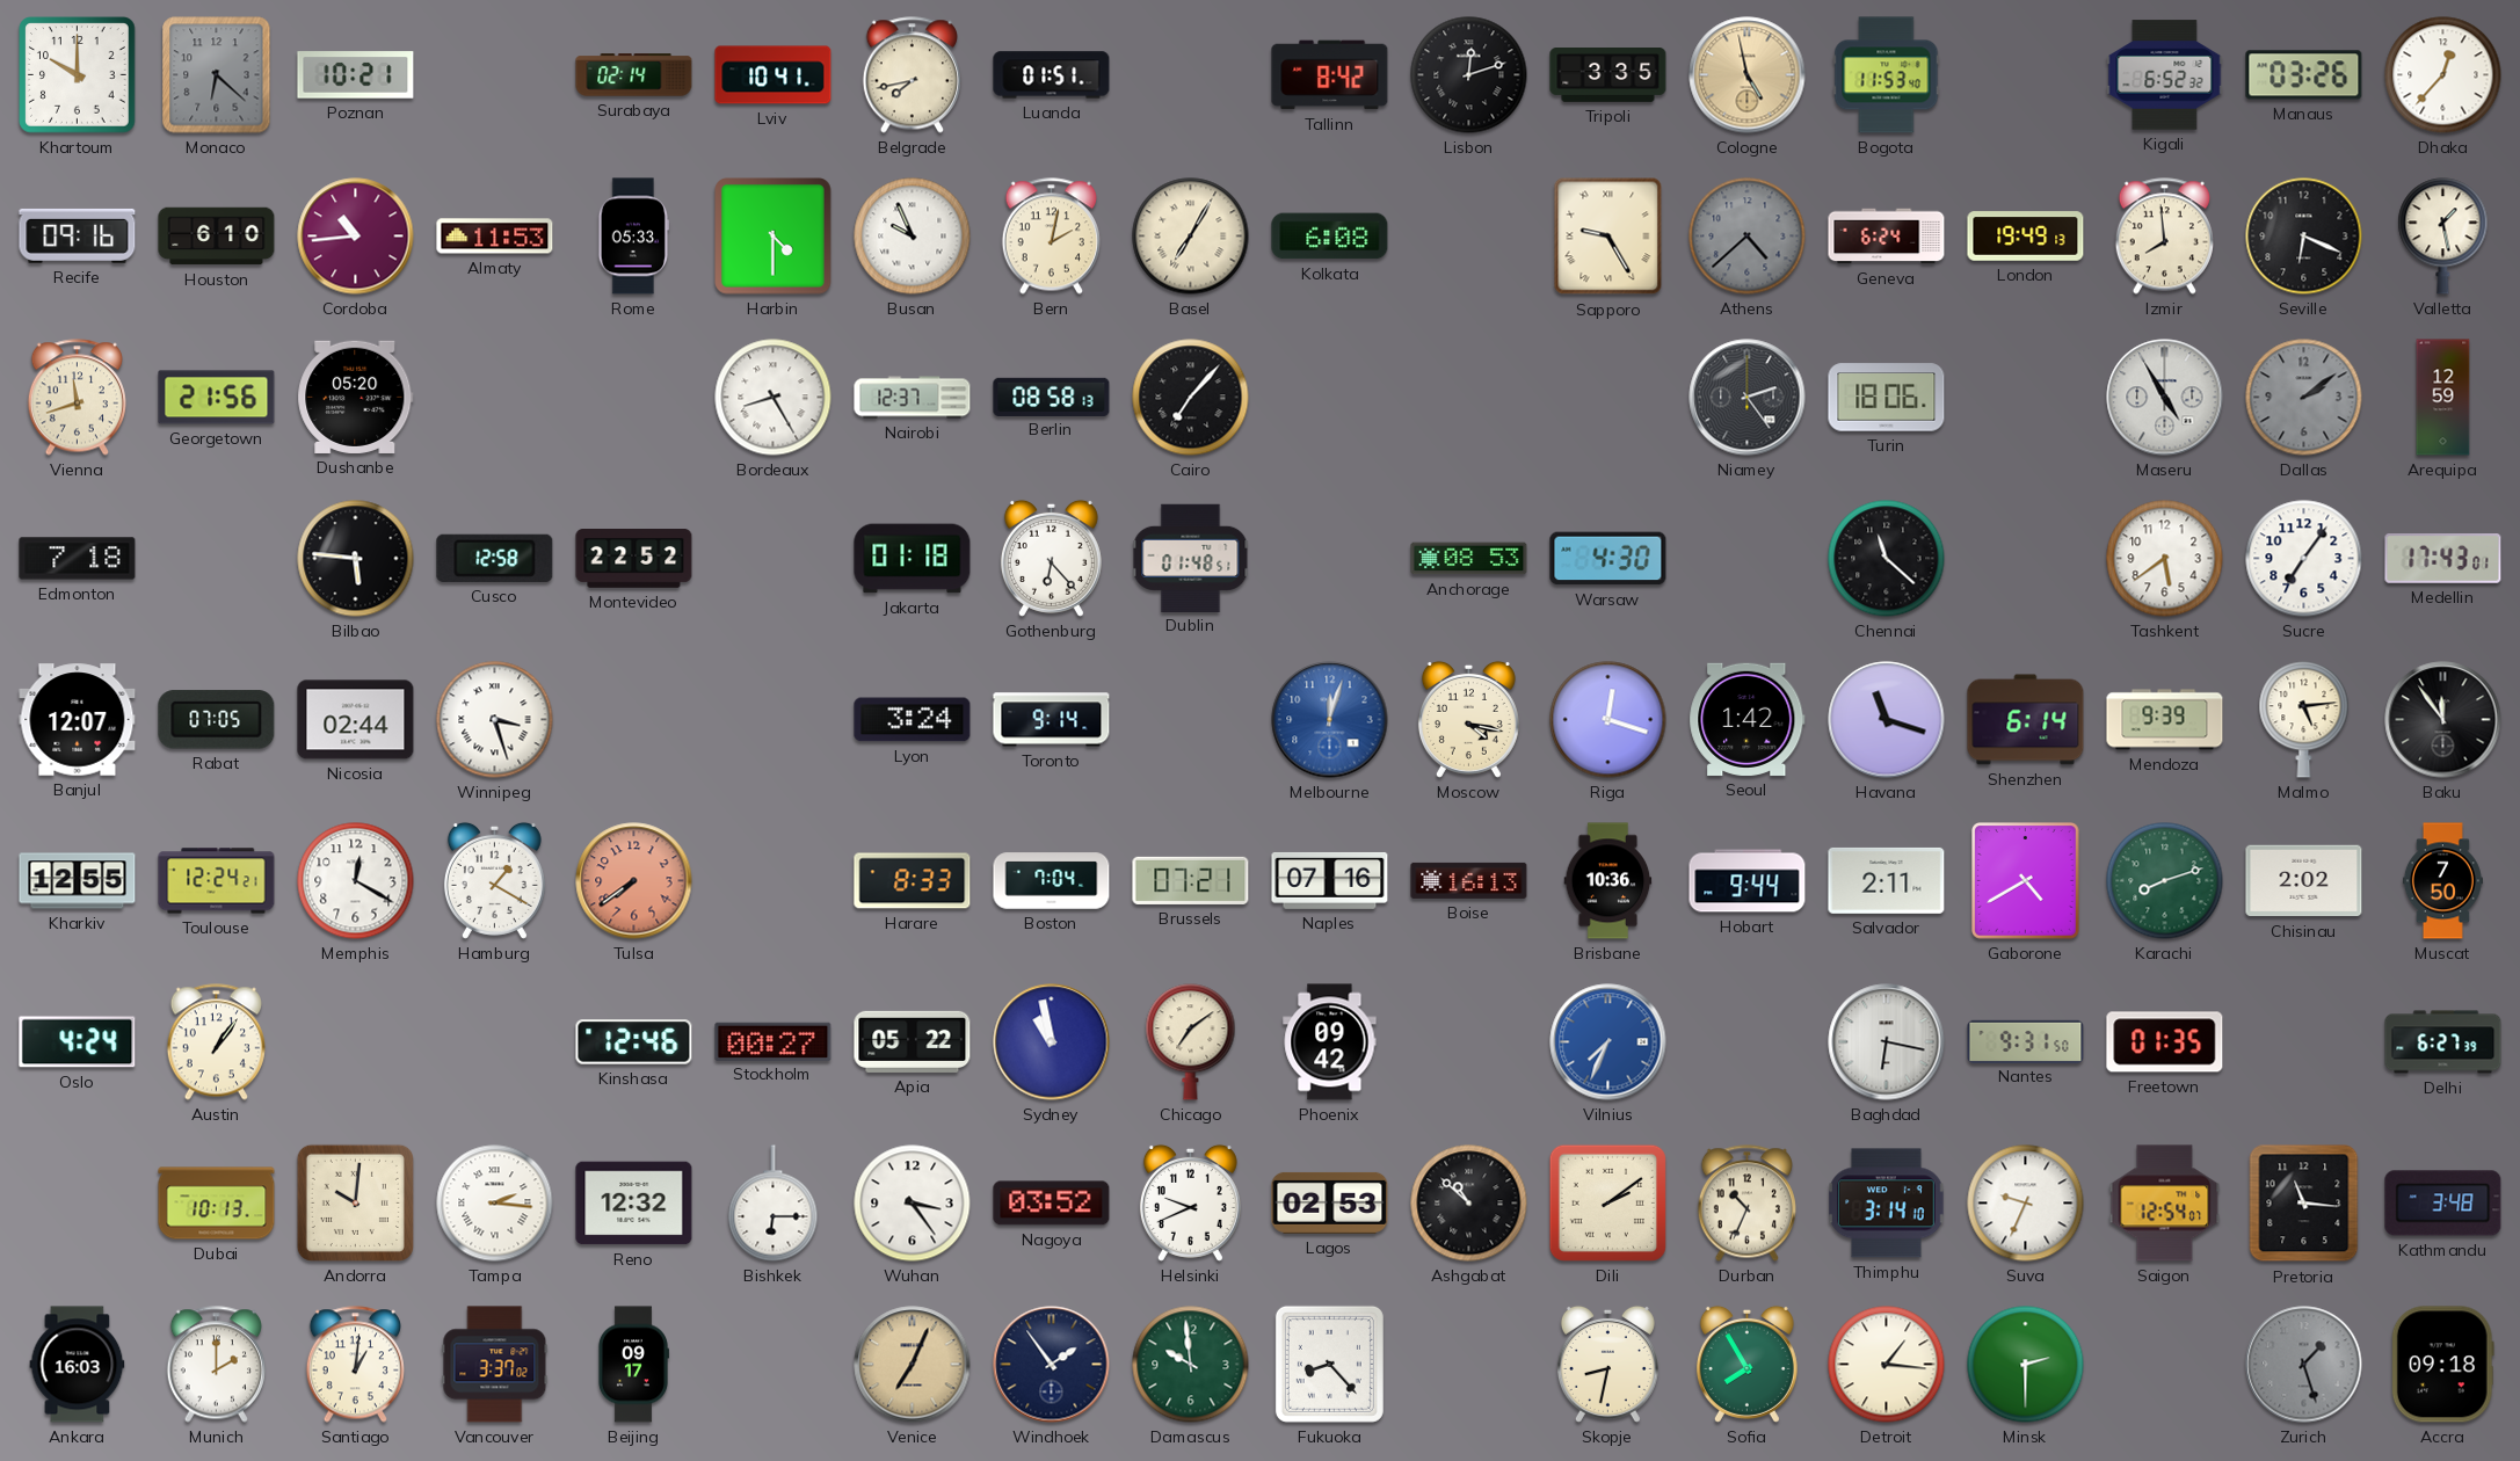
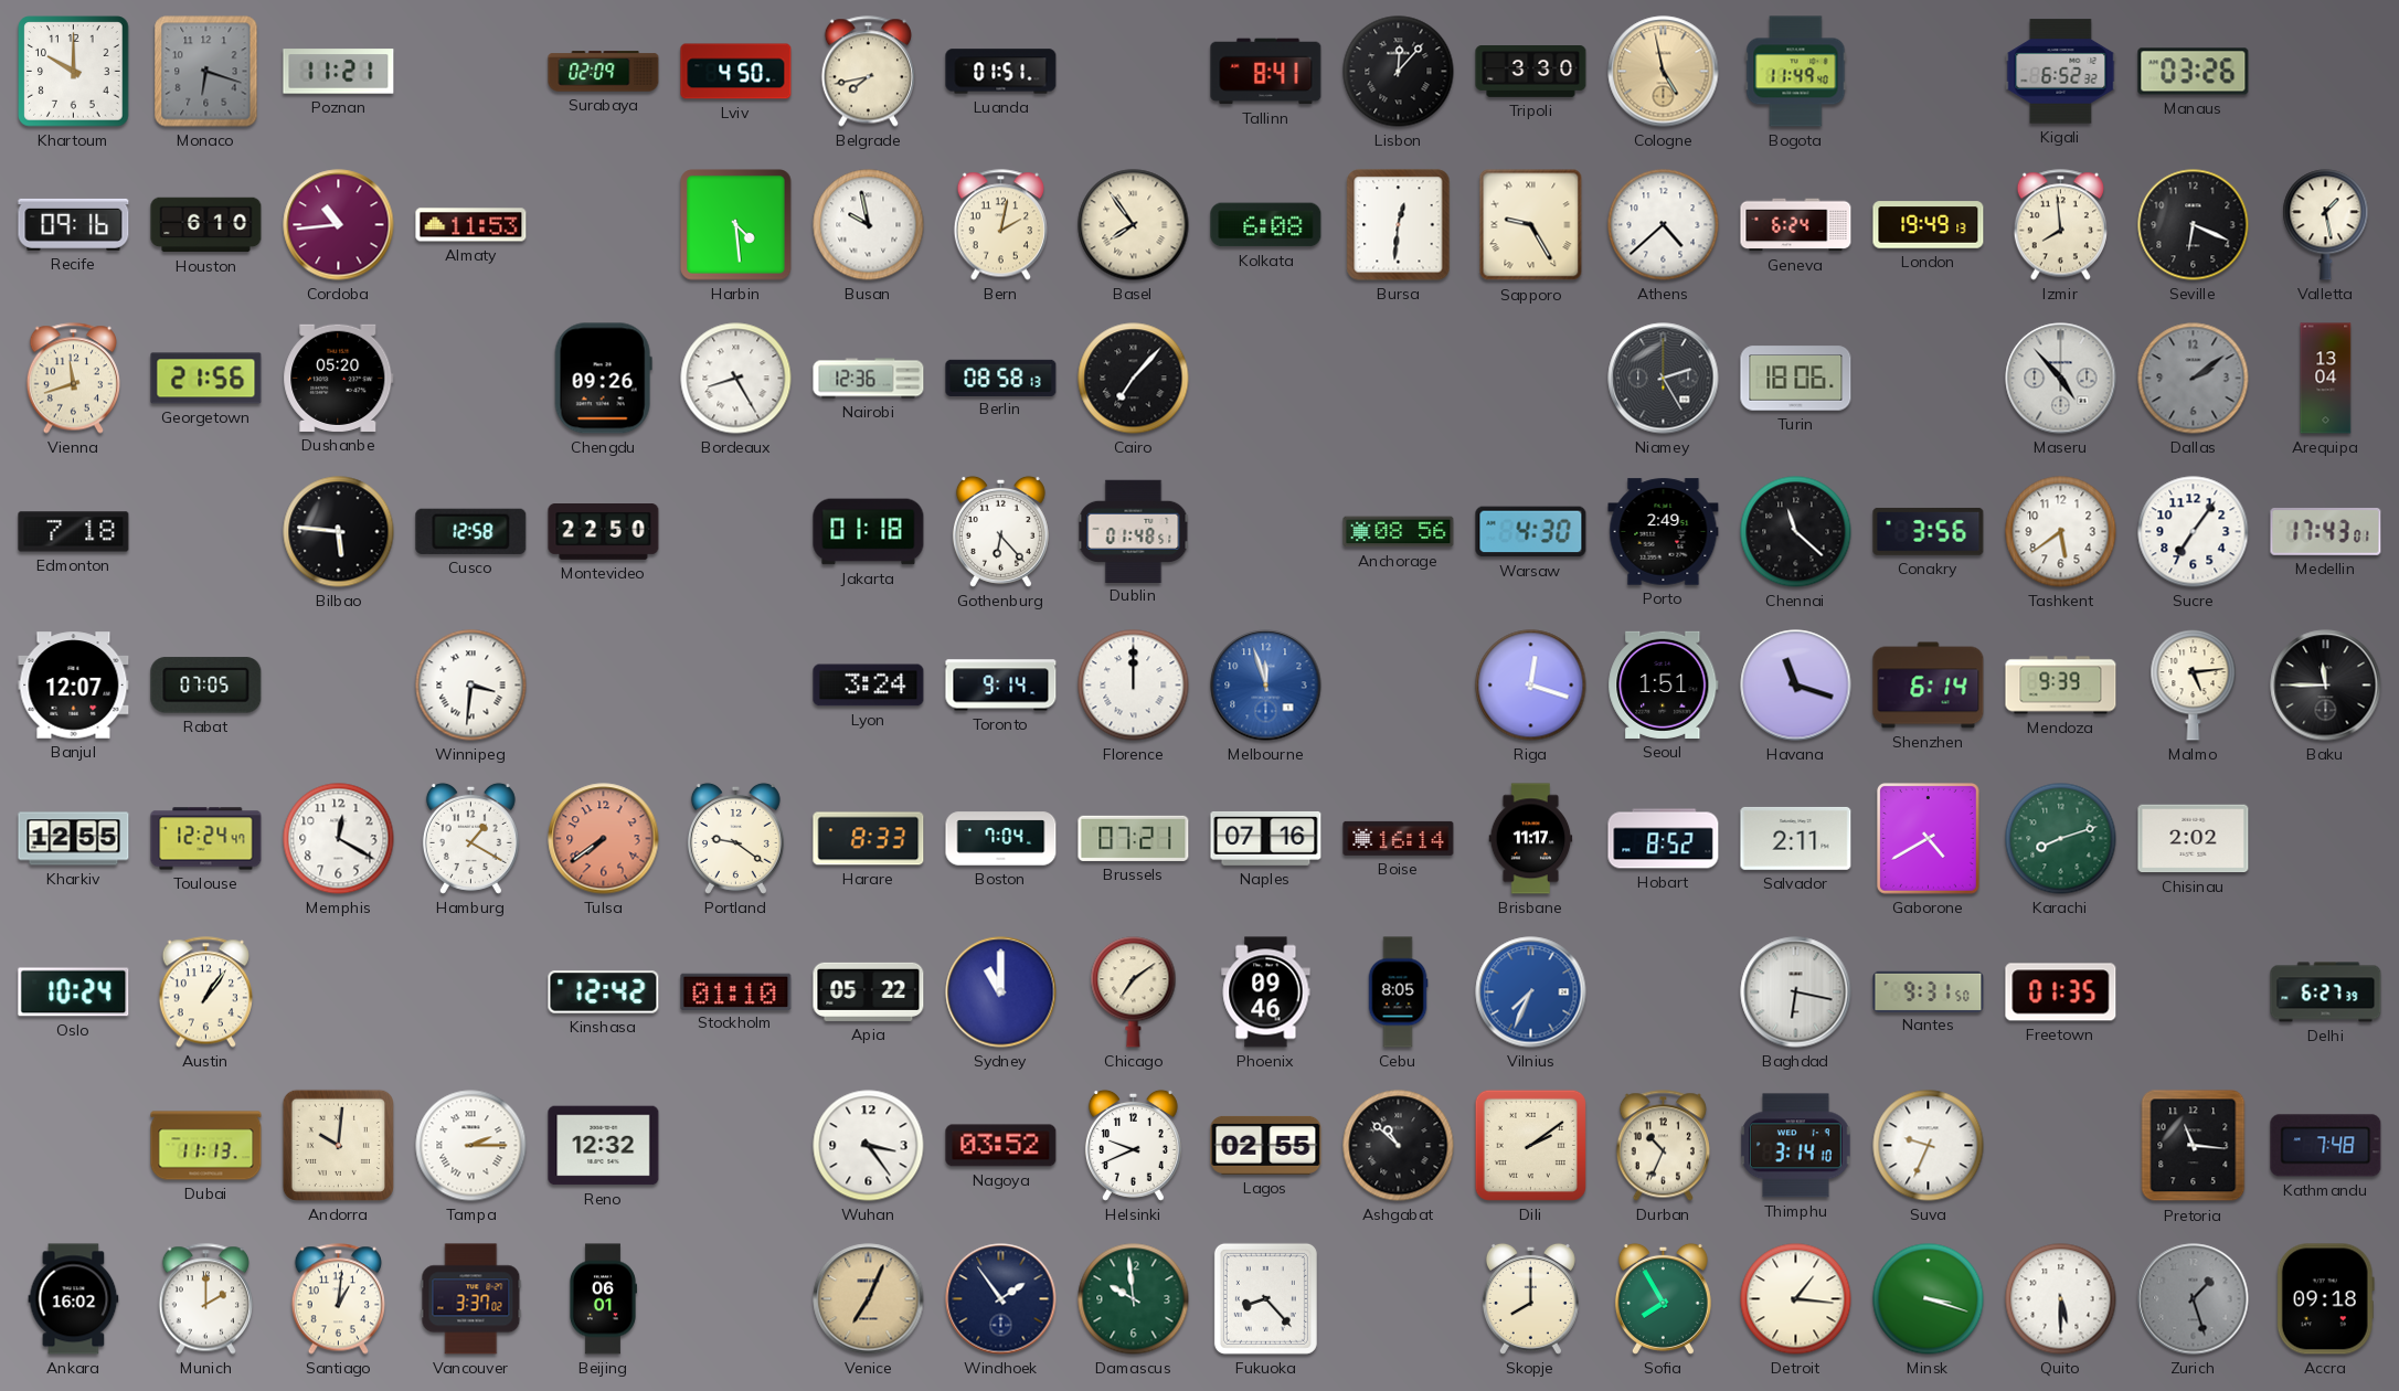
Monaco: 6:22 -> 6:18
Poznan: 10:21 -> 11:21
Surabaya: 02:14 -> 02:09
Lviv: 10:41 -> 4:50
Tallinn: 8:42 -> 8:41
Lisbon: 12:12 -> 12:07
Tripoli: 3:35 -> 3:30
Bogota: 11:53 -> 11:49
Dhaka: 12:37 -> none
Rome: 05:33 -> none
Harbin: 4:30 -> 4:29
Busan: 9:56 -> 9:58
Basel: 7:05 -> 7:54
Bursa: none -> 12:31
Athens dial: grey -> white
Chengdu: none -> 09:26
Nairobi: 12:37 -> 12:36
Niamey: 2:24 -> 2:25
Maseru: 4:55 -> 4:53
Arequipa: 12:59 -> 13:04
Montevideo: 22:52 -> 22:50
Anchorage: 08:53 -> 08:56
Porto: none -> 2:49
Conakry: none -> 3:56
Nicosia: 02:44 -> none
Winnipeg: 3:27 -> 3:31
Florence: none -> 12:00
Melbourne: 12:03 -> 11:57
Moscow: 4:17 -> none
Seoul: 1:42 -> 1:51
Baku: 11:54 -> 11:45
Toulouse: 12:24:21 -> 12:24:47
Portland: none -> 9:21
Boise: 16:13 -> 16:14
Brisbane: 10:36 -> 11:17
Hobart: 9:44 -> 8:52
Muscat: 7:50 -> none
Oslo: 4:24 -> 10:24
Kinshasa: 12:46 -> 12:42
Stockholm: 00:27 -> 01:10
Sydney: 10:58 -> 11:00
Phoenix: 09:42 -> 09:46
Cebu: none -> 8:05
Dubai: 10:13 -> 11:13
Tampa: 2:16 -> 2:15
Bishkek: 6:15 -> none
Lagos: 02:53 -> 02:55
Saigon: 12:54 -> none
Kathmandu: 3:48 -> 7:48
Ankara: 16:03 -> 16:02
Beijing: 09:17 -> 06:01
Skopje: 8:32 -> 8:00
Minsk: 2:30 -> 3:18
Quito: none -> 5:30
